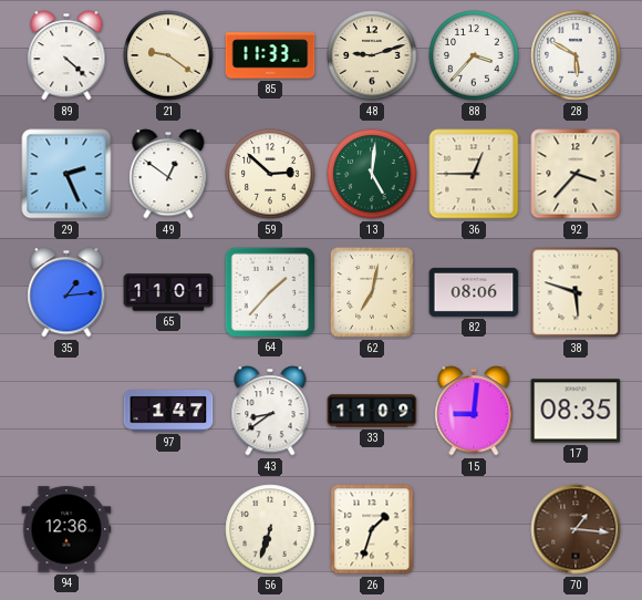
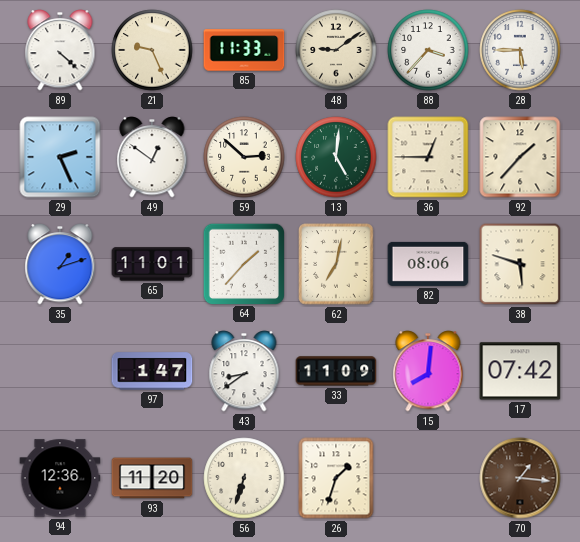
21: 9:21 -> 9:26
48: 9:12 -> 9:09
28: 5:50 -> 5:45
92: 3:37 -> 1:37
35: 1:14 -> 1:12
15: 9:01 -> 8:01
17: 08:35 -> 07:42
93: none -> 11:20
